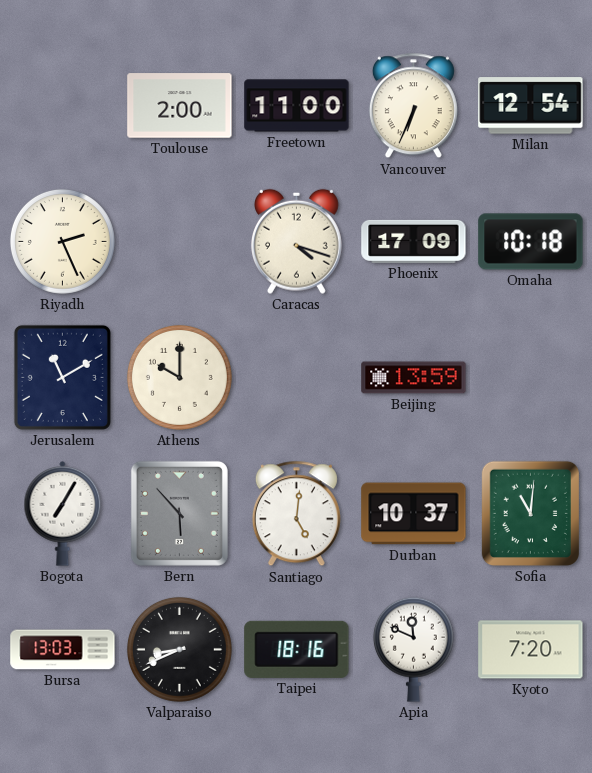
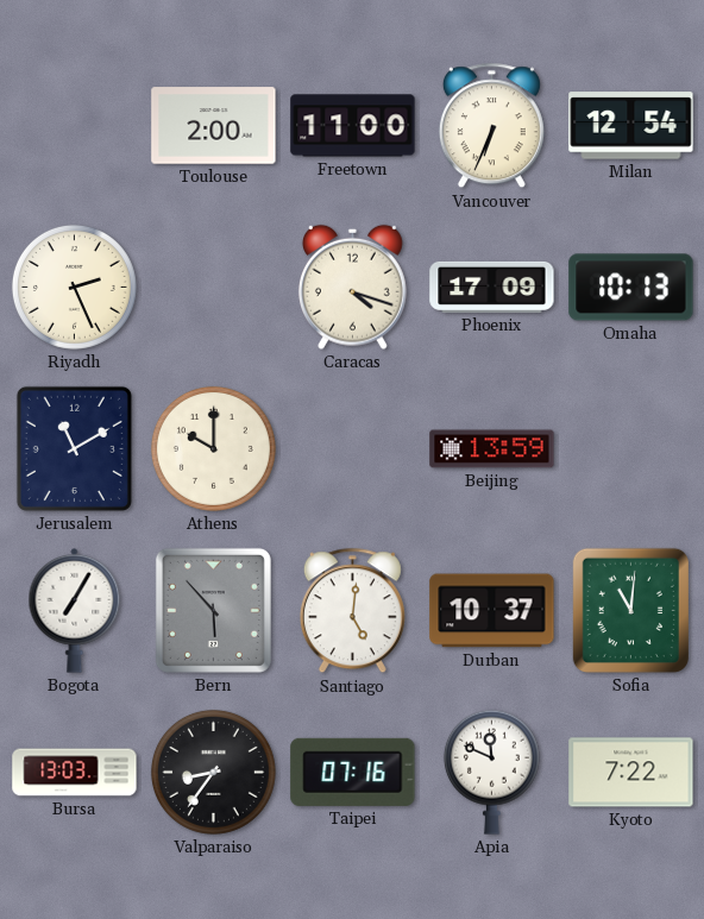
Omaha: 10:18 -> 10:13
Valparaiso: 8:41 -> 8:36
Taipei: 18:16 -> 07:16
Kyoto: 7:20 -> 7:22
